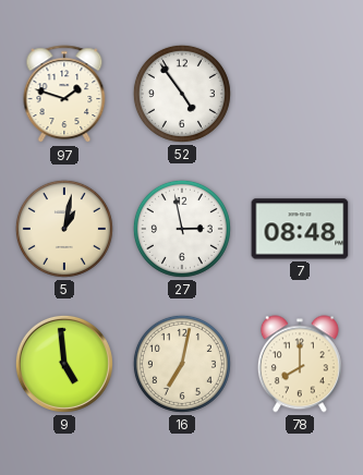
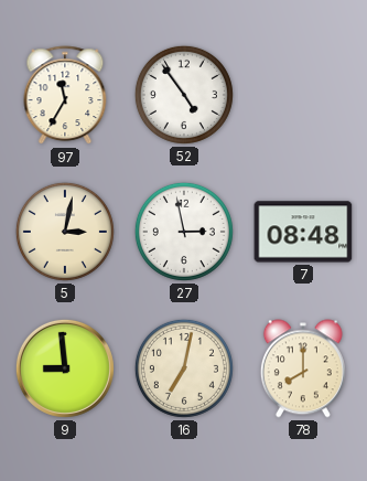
97: 1:48 -> 11:35
5: 1:02 -> 3:02
9: 4:59 -> 8:59
